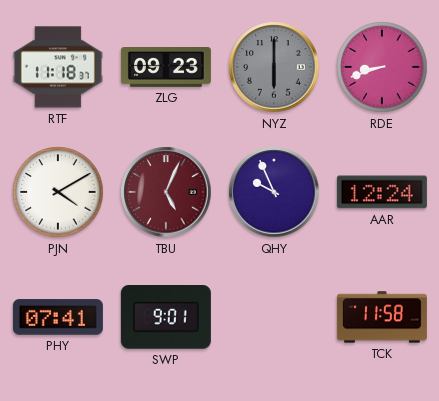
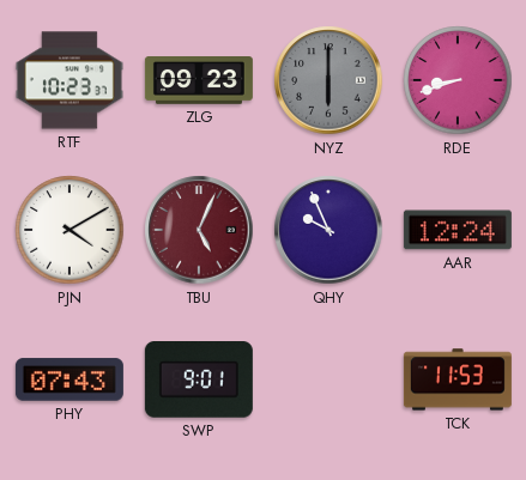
RTF: 11:18 -> 10:23
PHY: 07:41 -> 07:43
TCK: 11:58 -> 11:53
